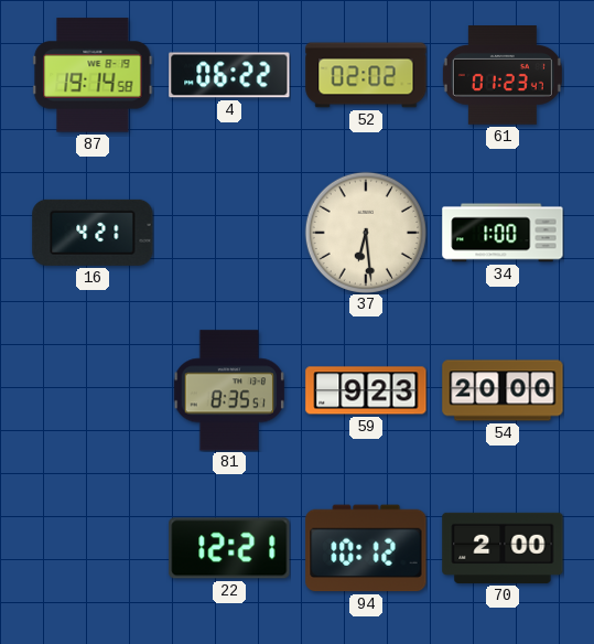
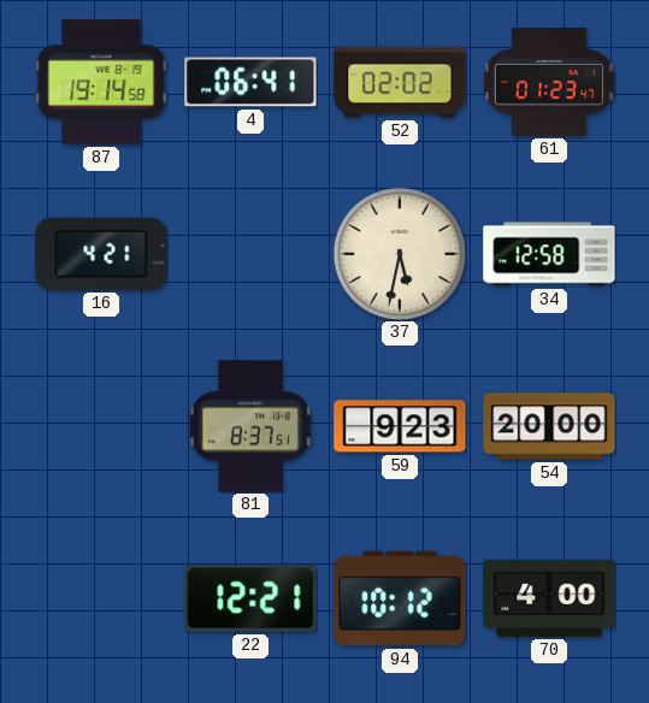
4: 06:22 -> 06:41
37: 6:29 -> 5:32
34: 1:00 -> 12:58
81: 8:35 -> 8:37
70: 2:00 -> 4:00
